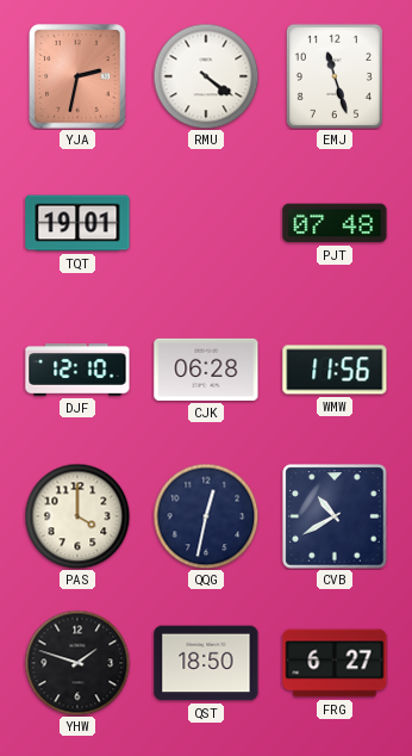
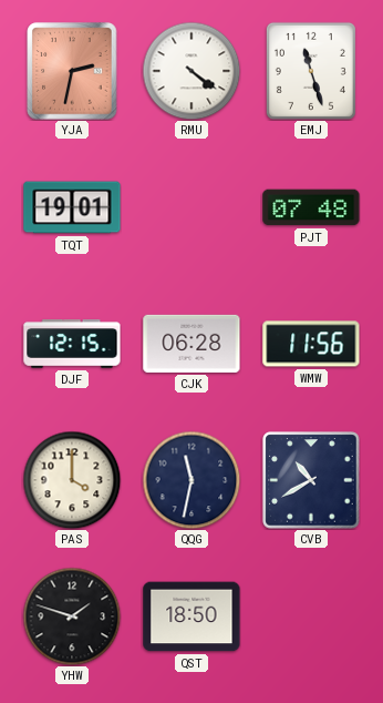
DJF: 12:10 -> 12:15
QQG: 12:32 -> 11:32
FRG: 6:27 -> none
